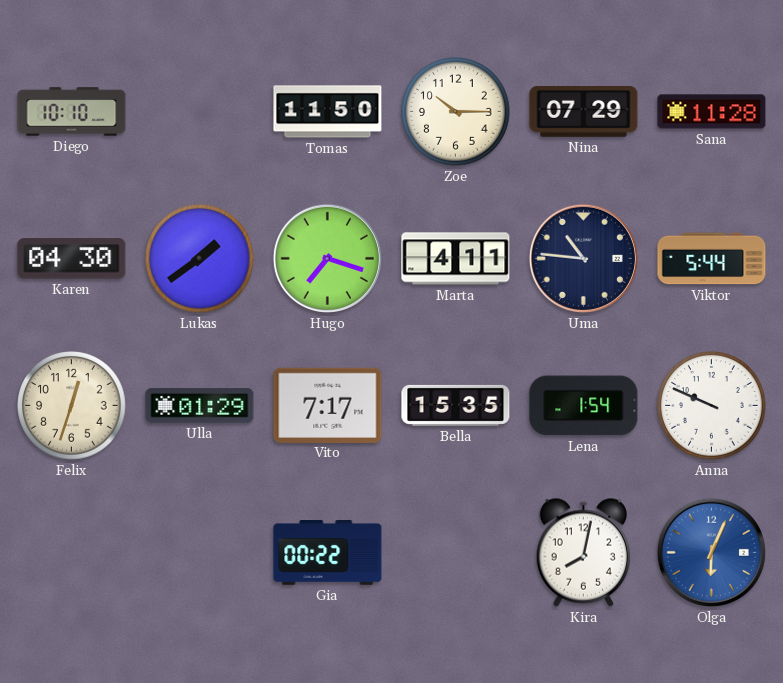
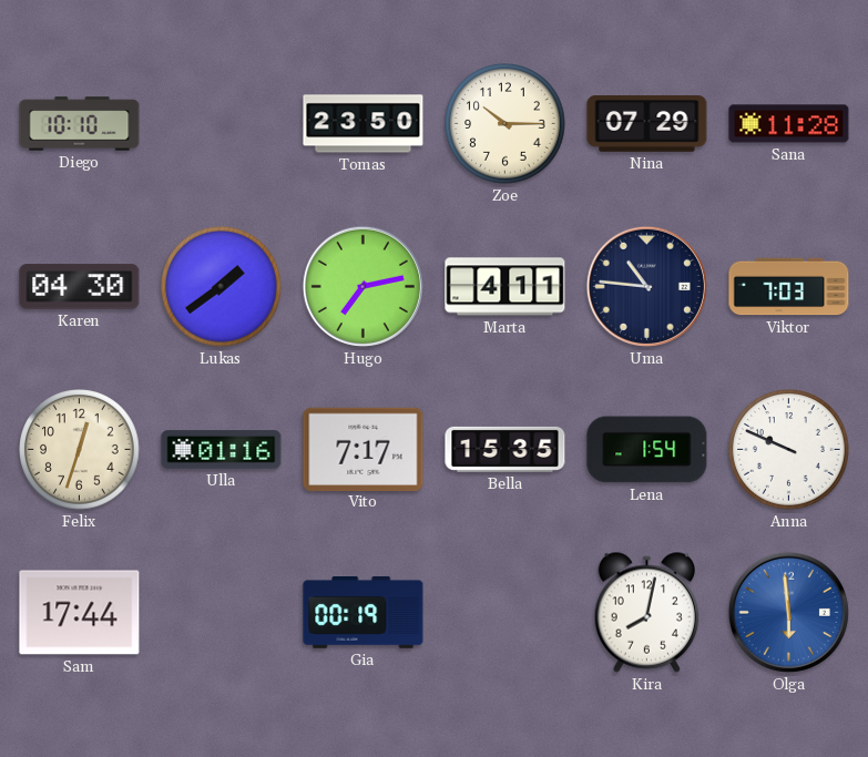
Tomas: 11:50 -> 23:50
Hugo: 7:18 -> 7:13
Viktor: 5:44 -> 7:03
Ulla: 01:29 -> 01:16
Sam: none -> 17:44
Gia: 00:22 -> 00:19
Olga: 6:04 -> 5:59
